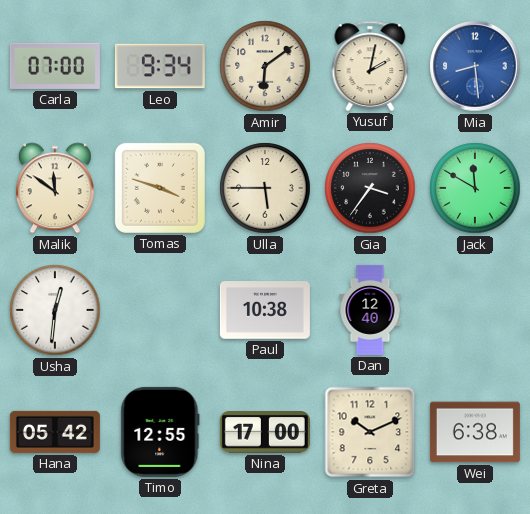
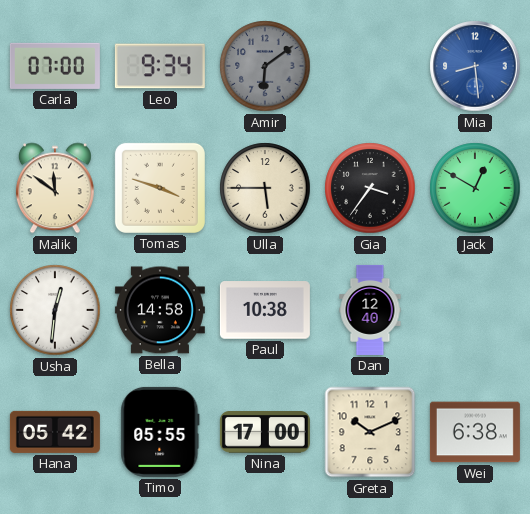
Amir dial: cream -> grey
Yusuf: 2:02 -> none
Jack: 11:50 -> 12:50
Bella: none -> 14:58
Timo: 12:55 -> 05:55
